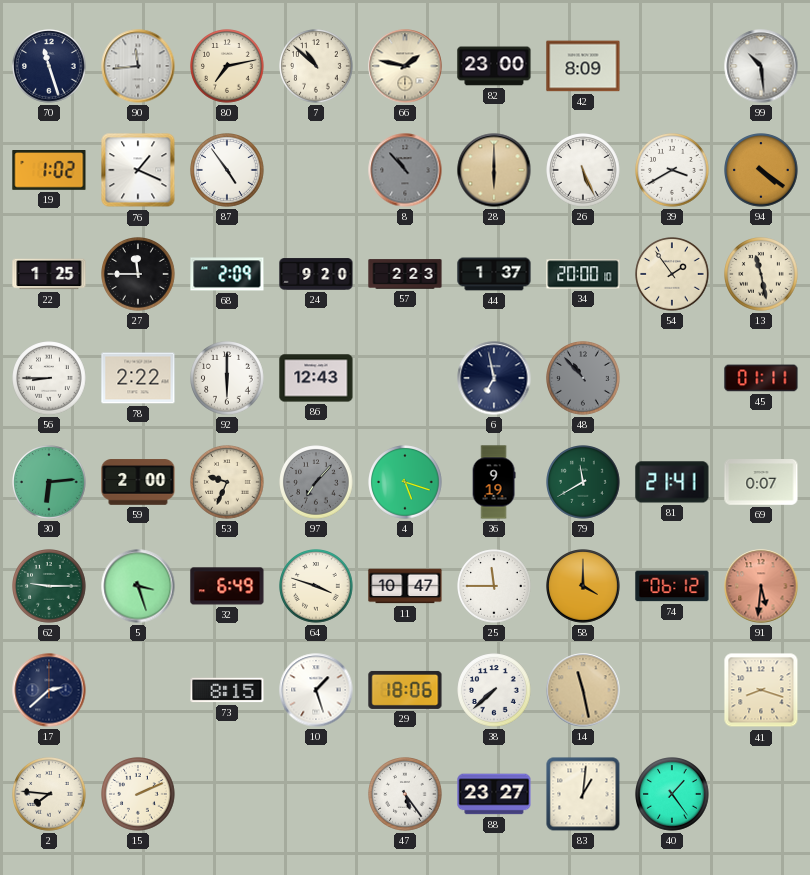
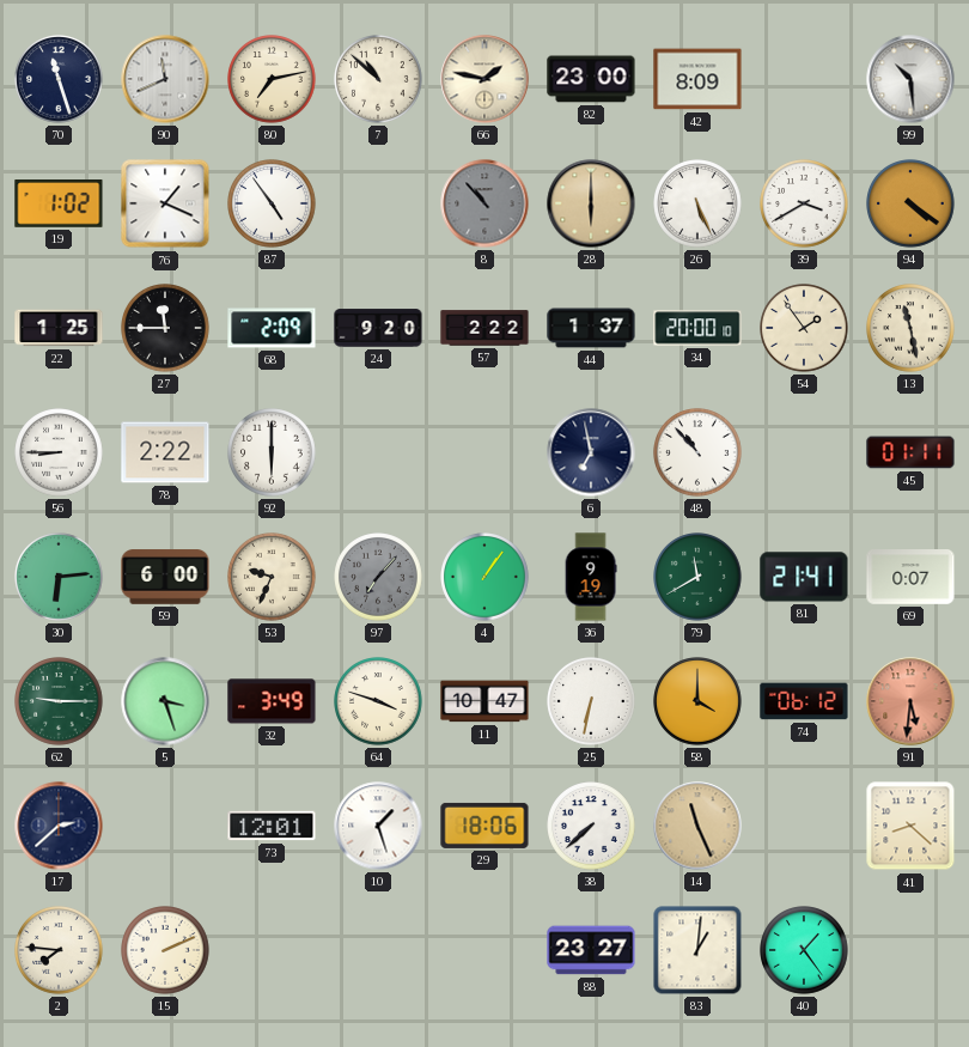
90: 11:44 -> 11:41
57: 2:23 -> 2:22
86: 12:43 -> none
48 dial: grey -> white
59: 2:00 -> 6:00
4: 5:18 -> 1:06
32: 6:49 -> 3:49
25: 11:45 -> 6:32
73: 8:15 -> 12:01
14: 11:28 -> 11:26
41: 8:18 -> 8:22
47: 5:24 -> none
